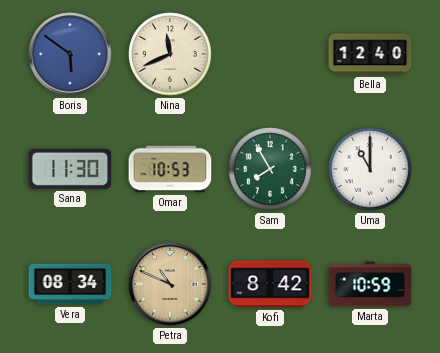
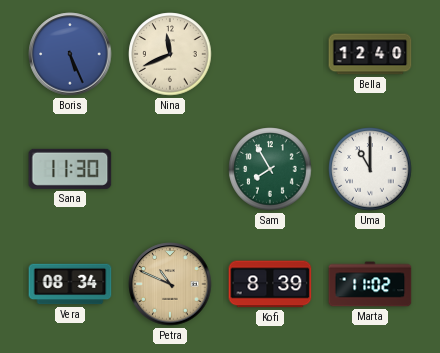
Boris: 5:51 -> 5:26
Omar: 10:53 -> none
Kofi: 8:42 -> 8:39
Marta: 10:59 -> 11:02
